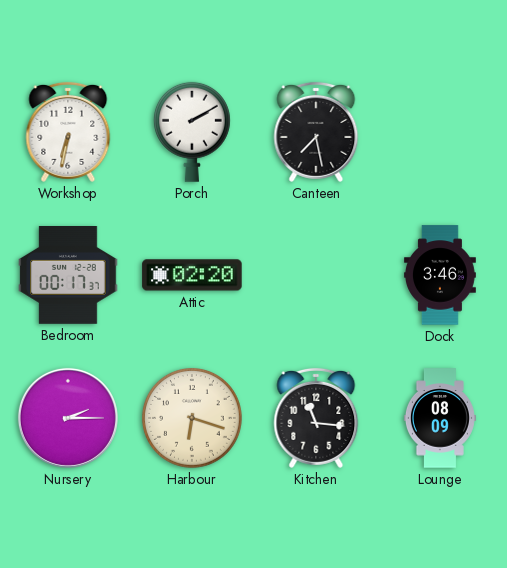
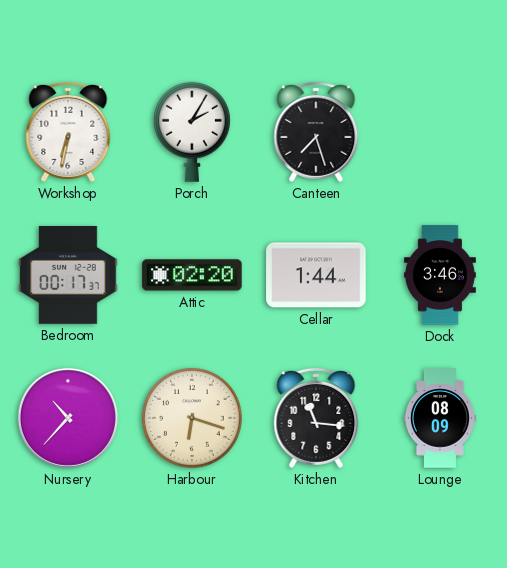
Porch: 2:10 -> 2:05
Canteen: 7:28 -> 7:27
Cellar: none -> 1:44
Nursery: 2:15 -> 10:37
